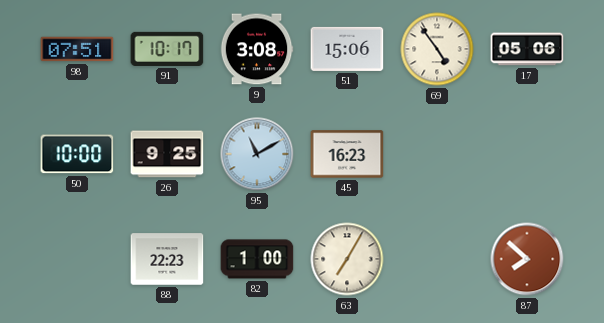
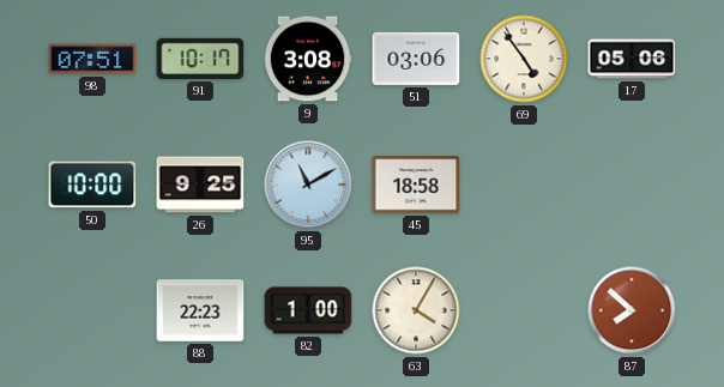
51: 15:06 -> 03:06
45: 16:23 -> 18:58
63: 7:05 -> 4:05
